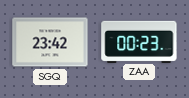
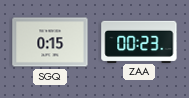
SGQ: 23:42 -> 0:15
